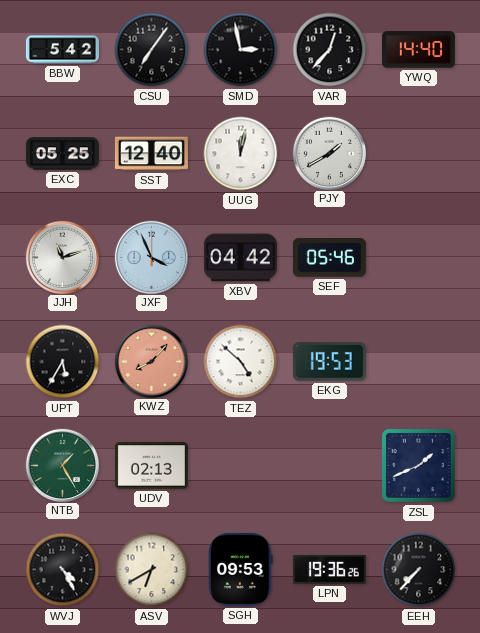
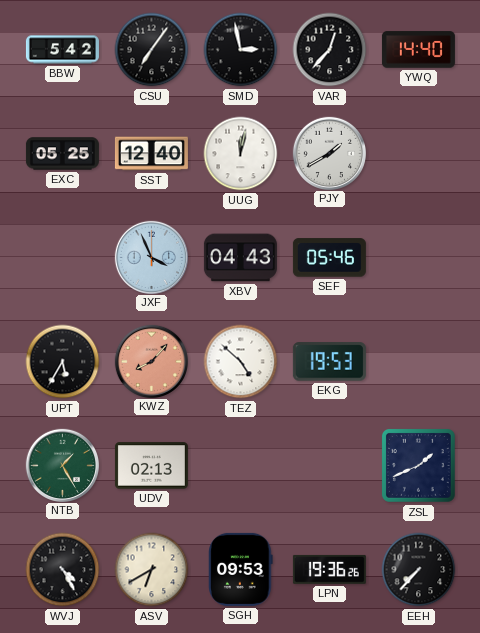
JJH: 11:12 -> none
XBV: 04:42 -> 04:43
